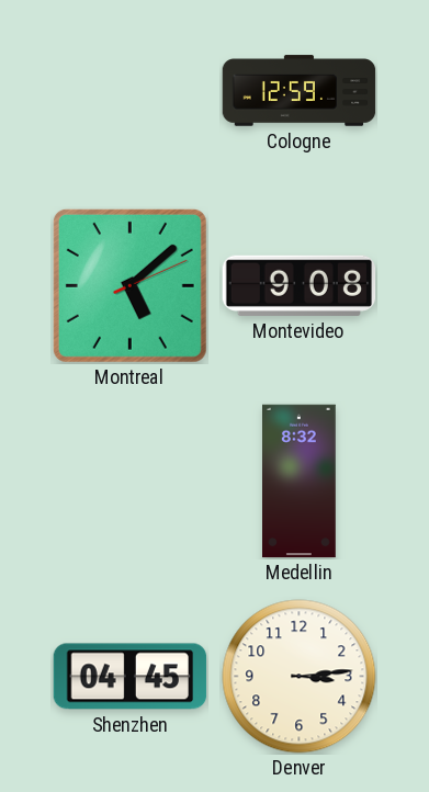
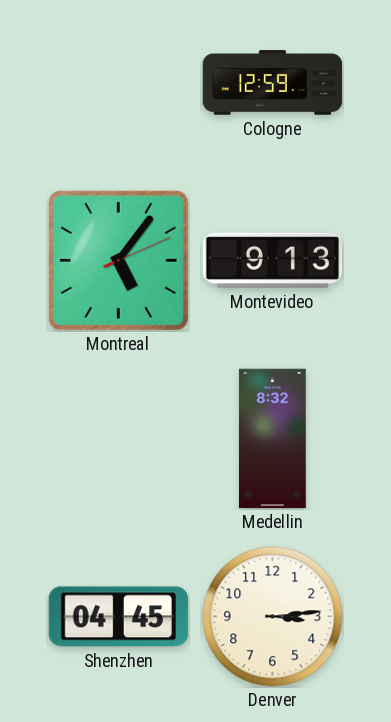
Montreal: 5:08 -> 5:06
Montevideo: 9:08 -> 9:13
